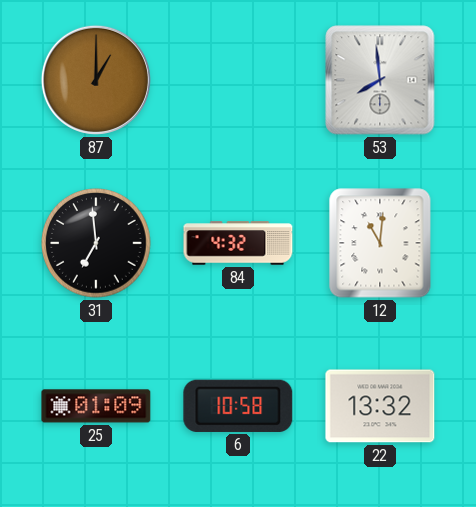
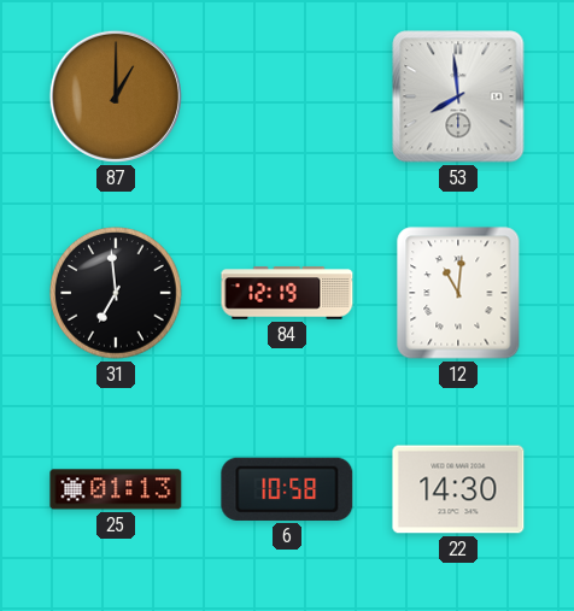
84: 4:32 -> 12:19
25: 01:09 -> 01:13
22: 13:32 -> 14:30
